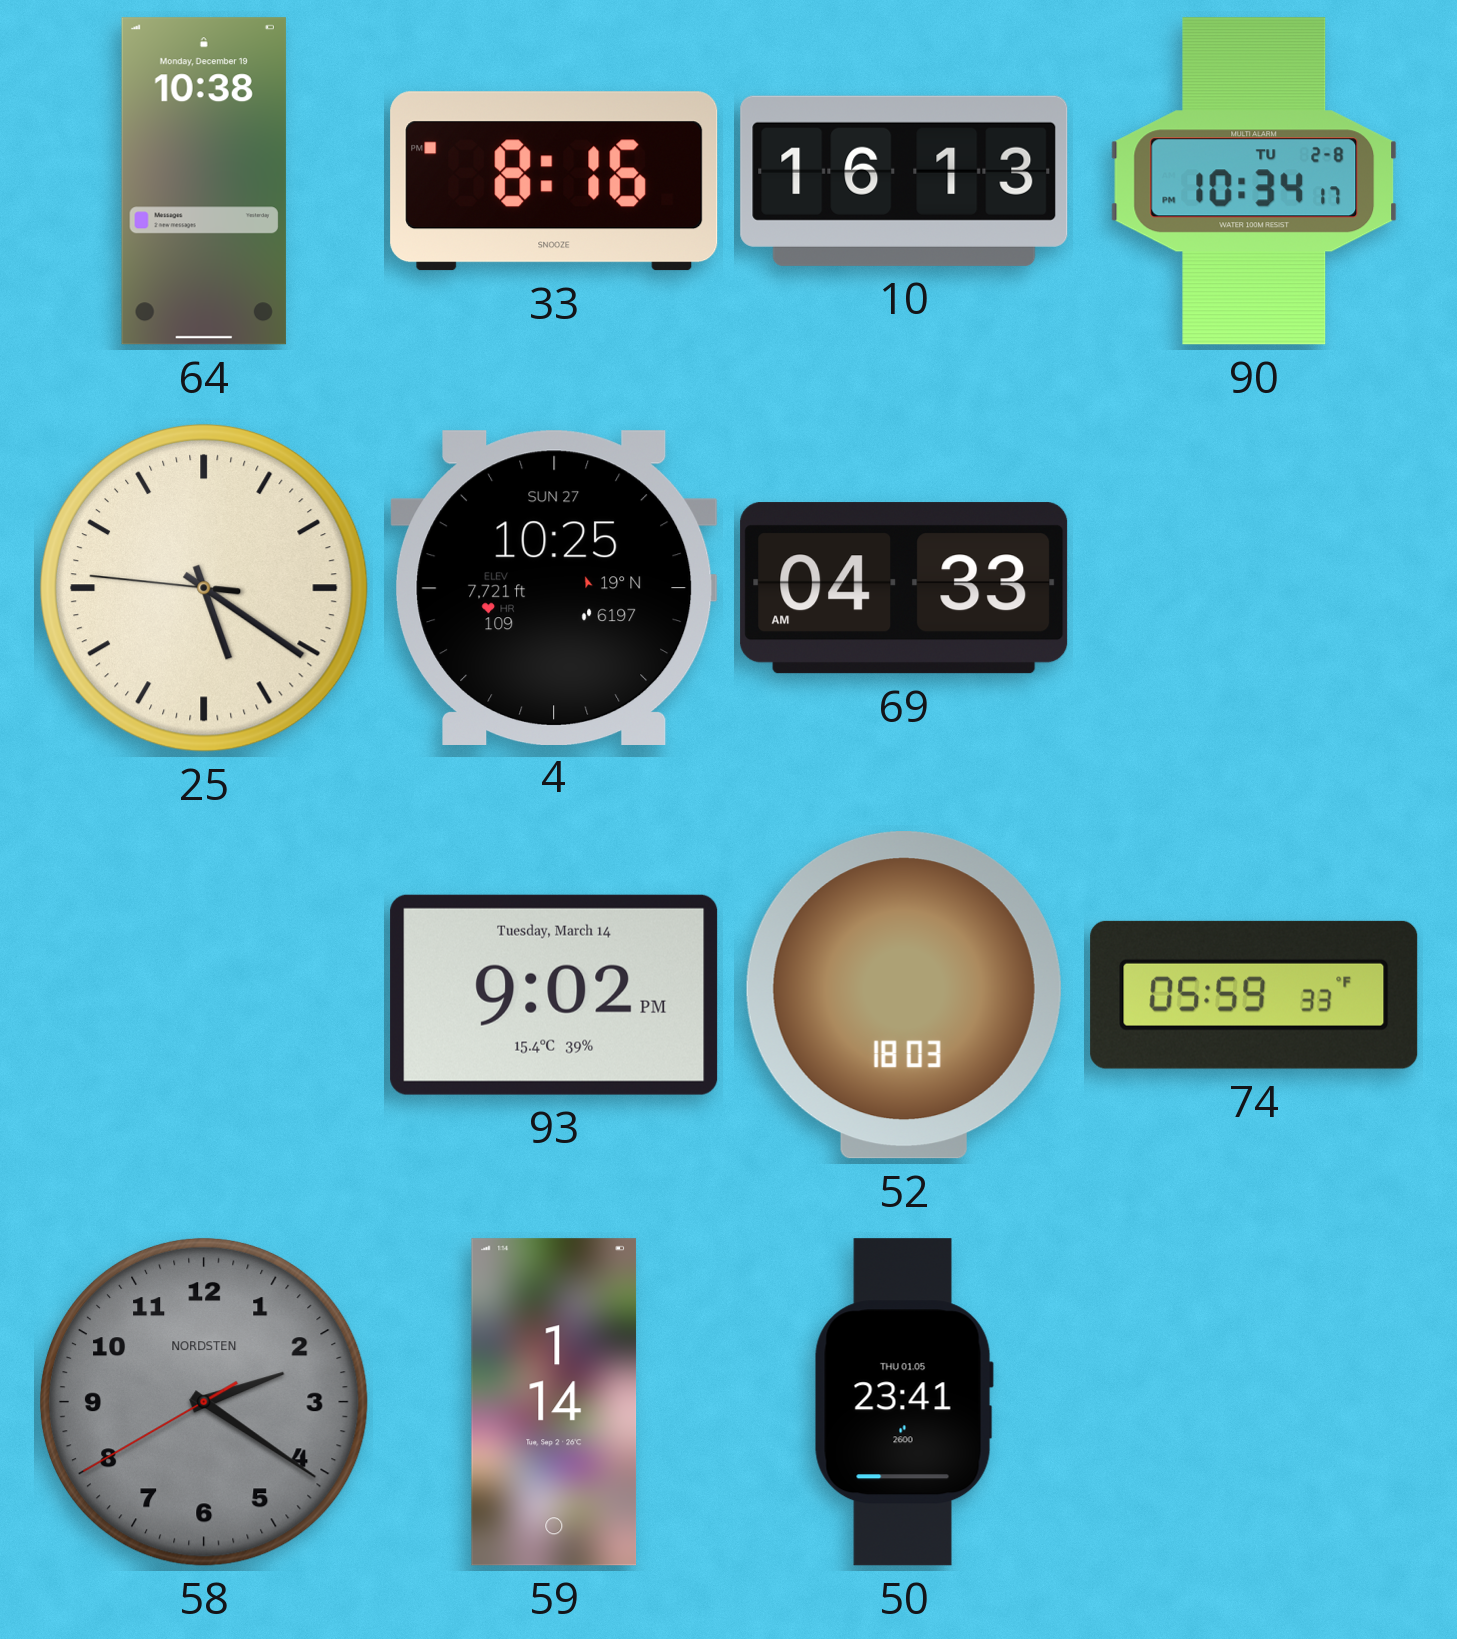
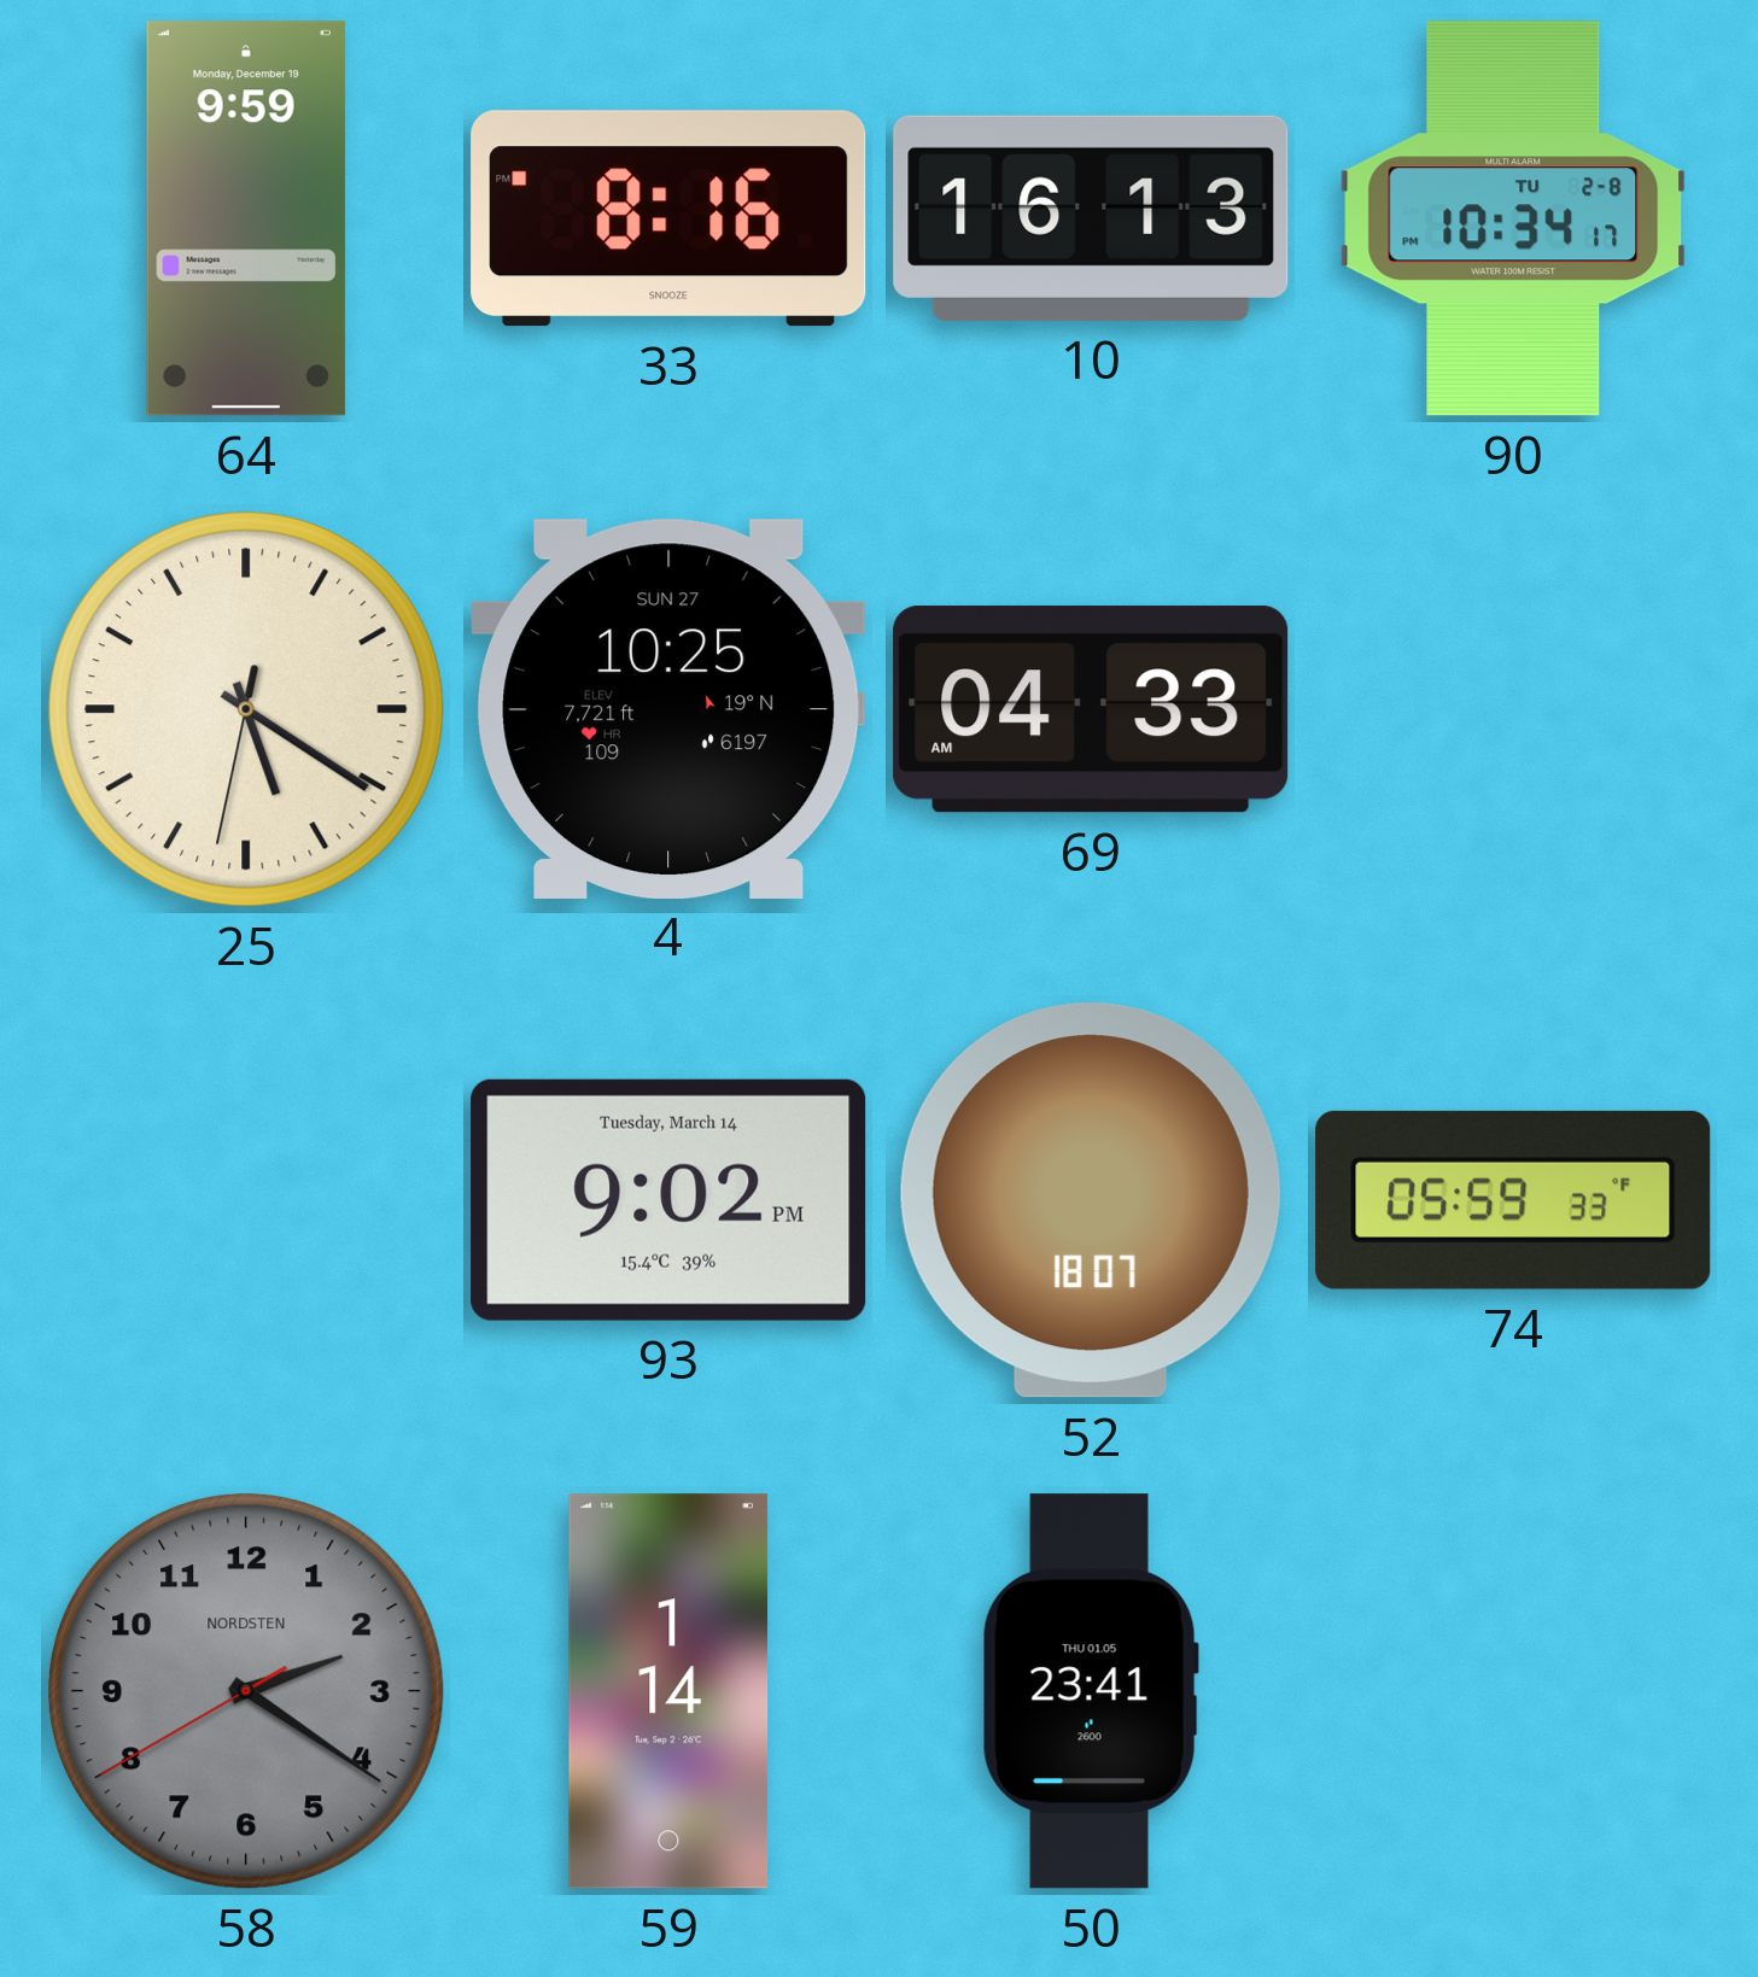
64: 10:38 -> 9:59
25: 5:20:46 -> 5:20:32
52: 18:03 -> 18:07
